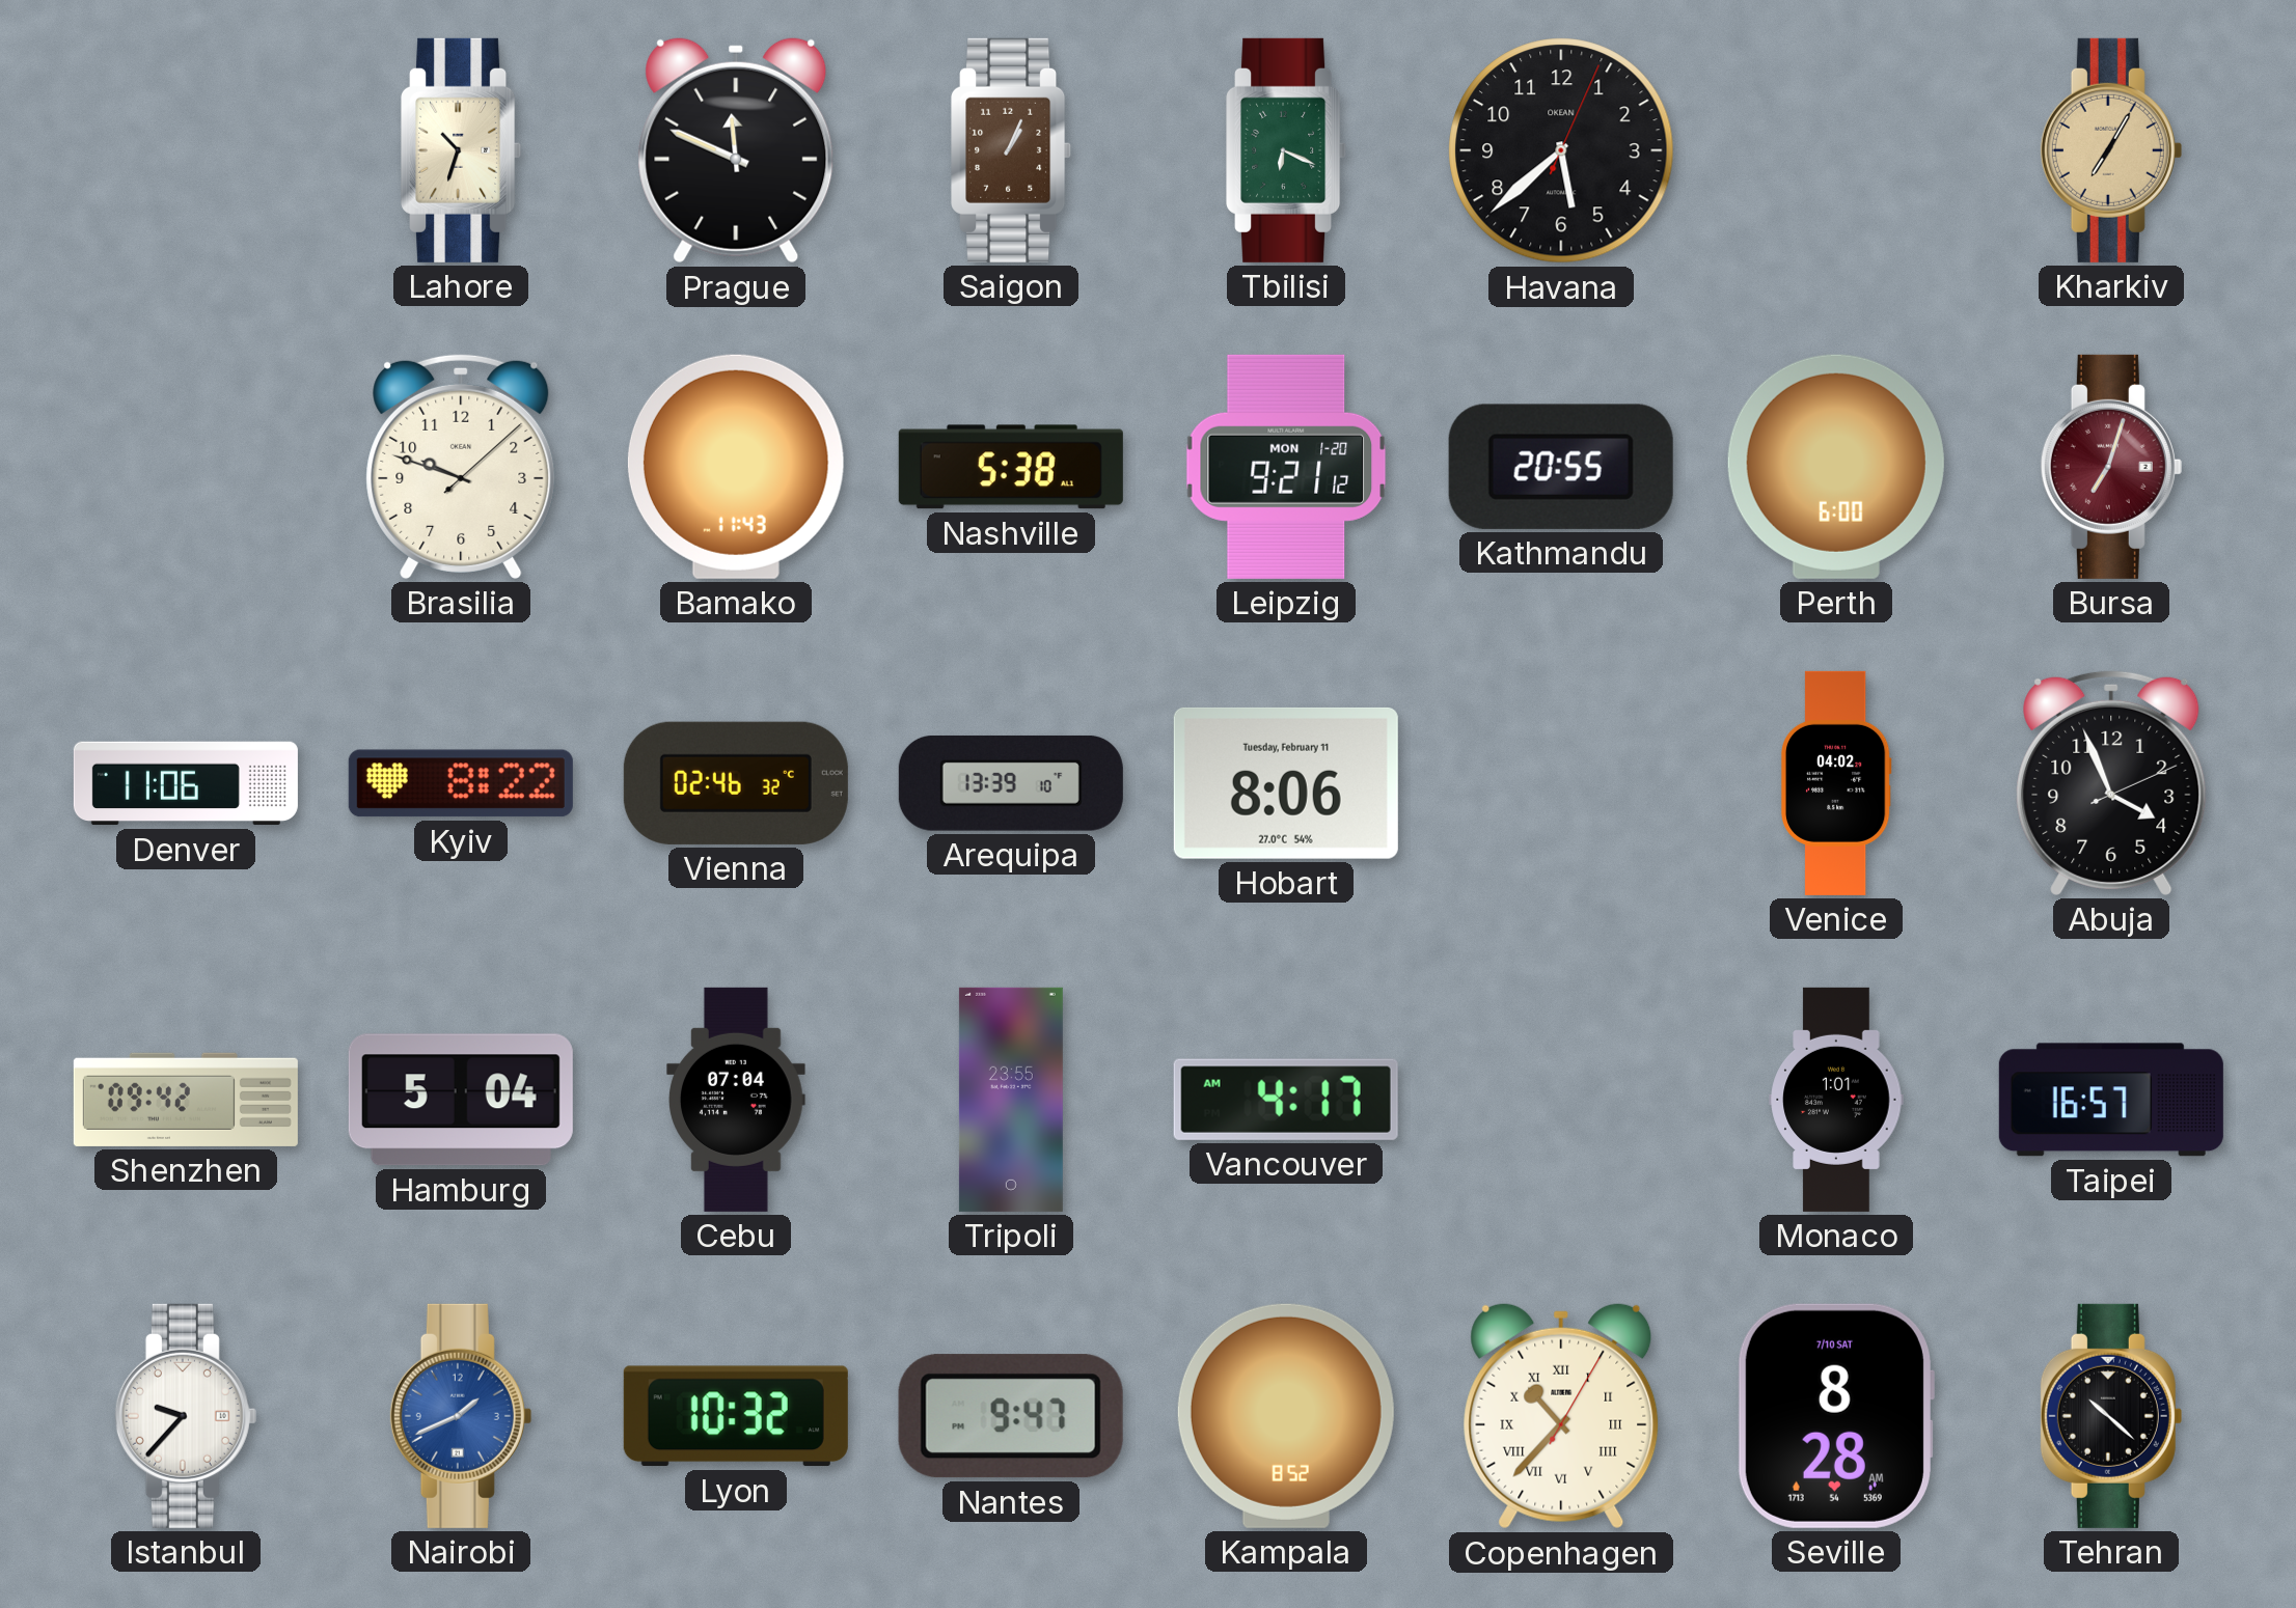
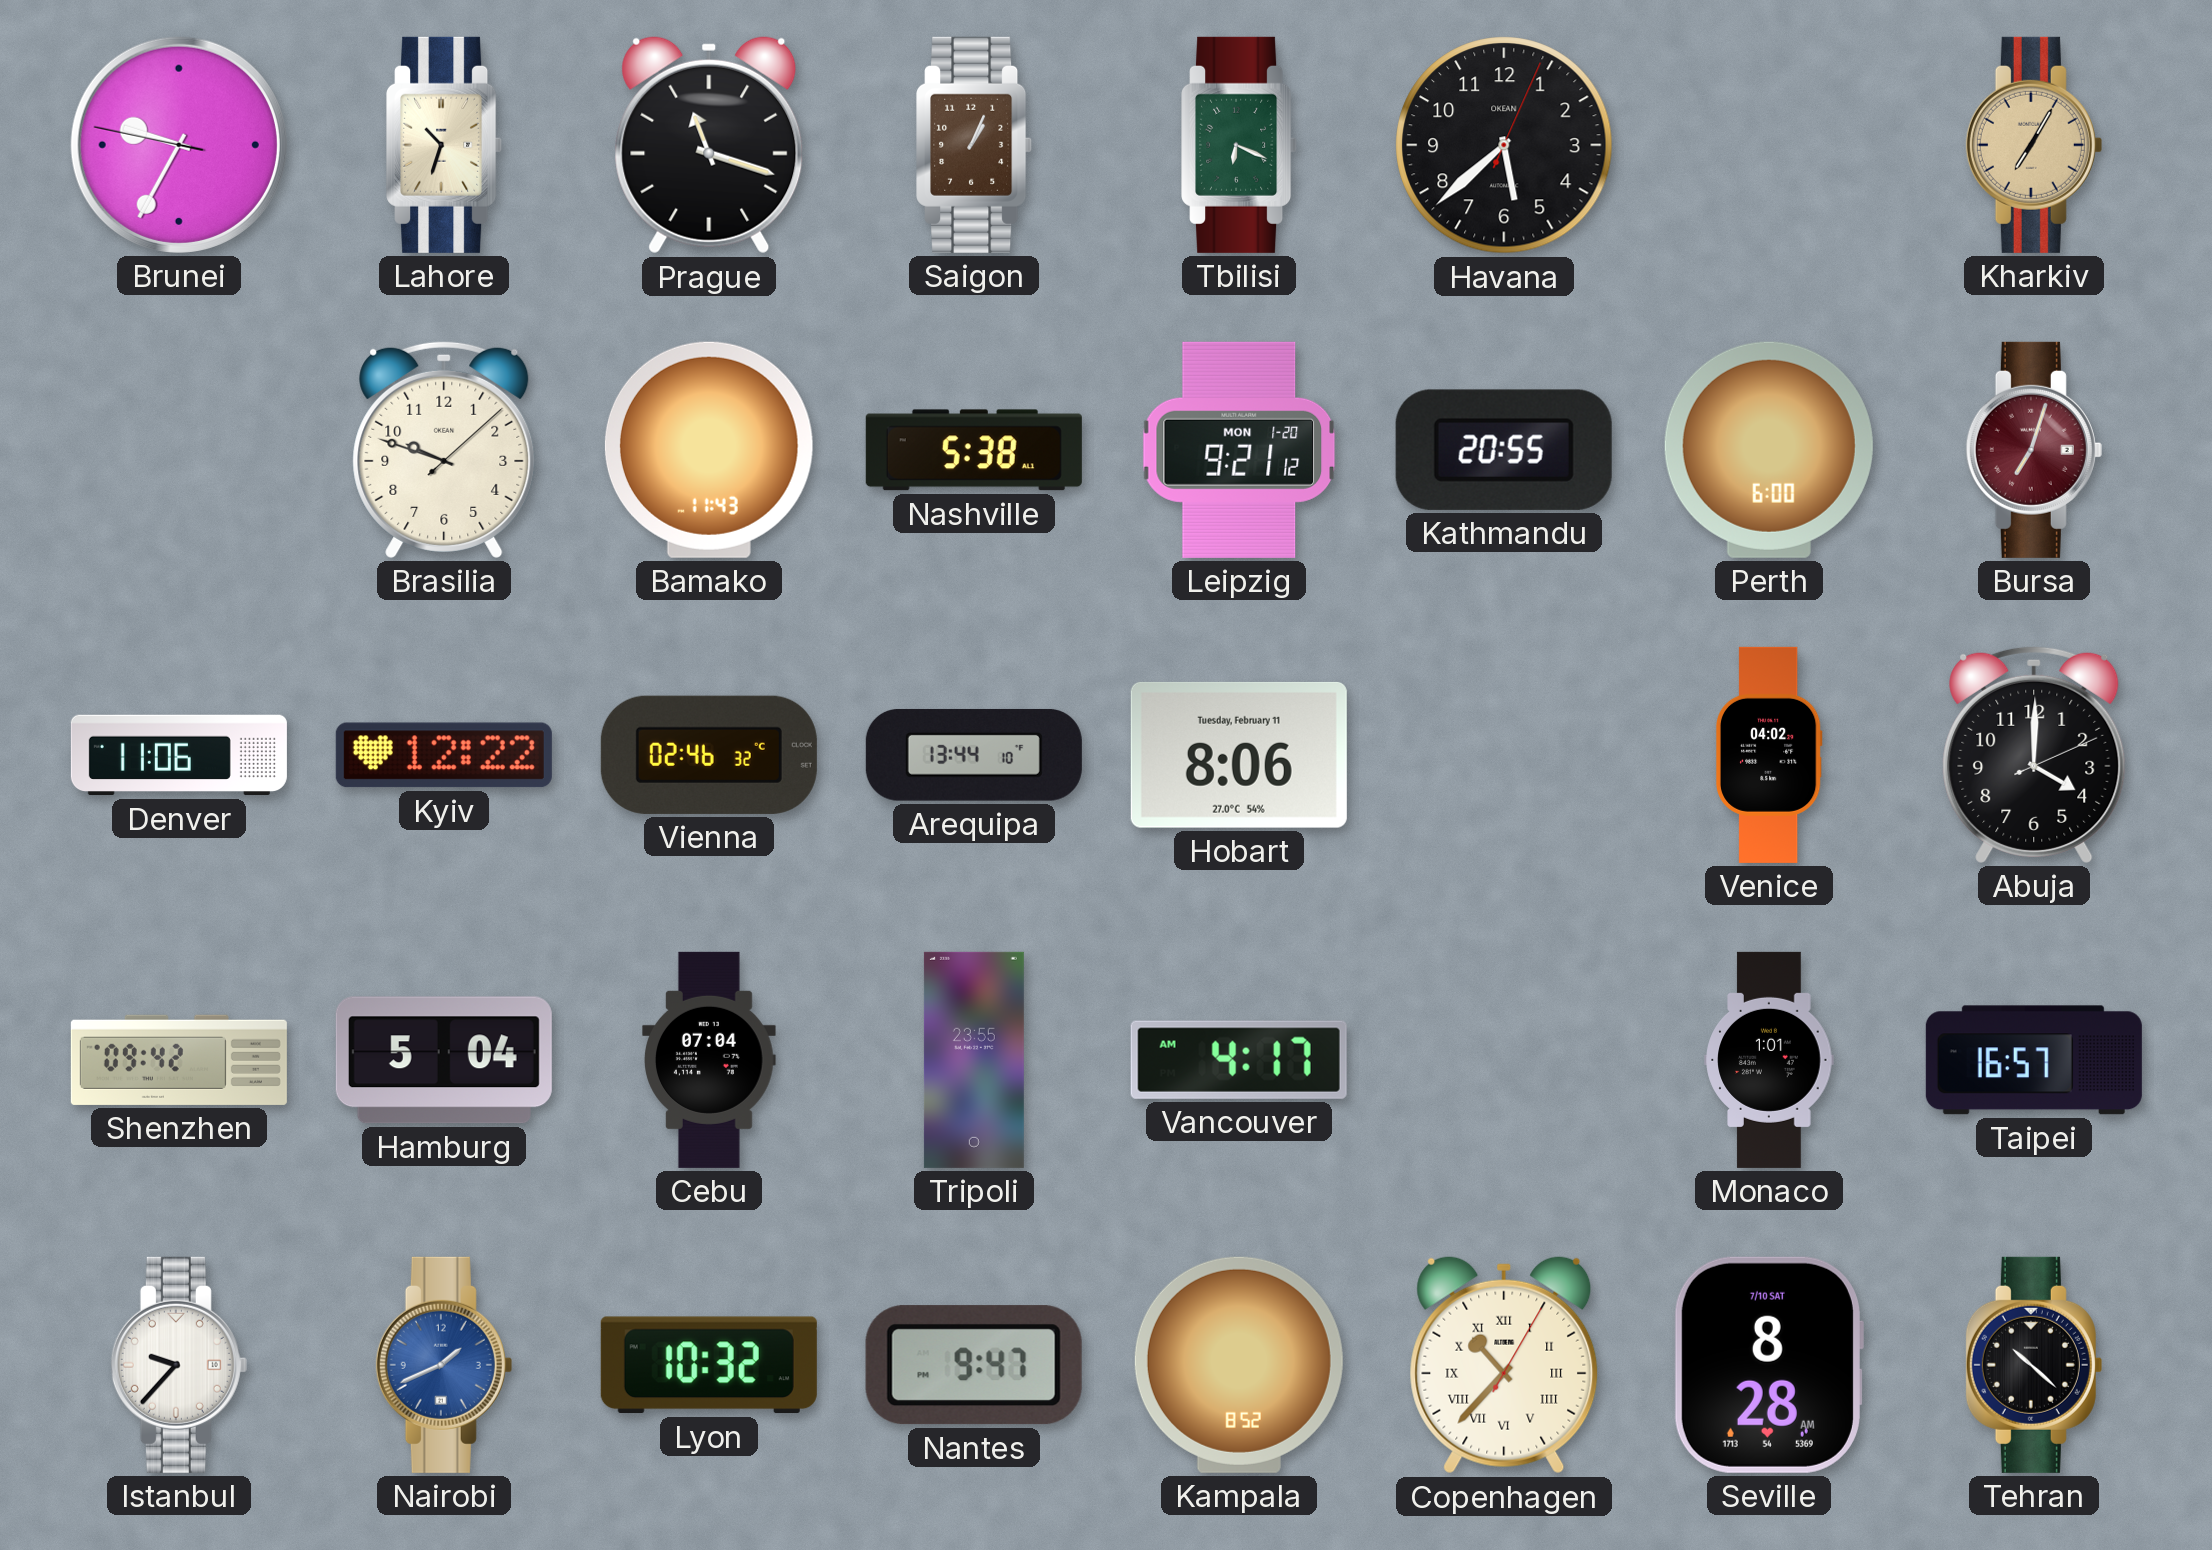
Brunei: none -> 9:34
Prague: 11:49 -> 11:18
Kyiv: 8:22 -> 12:22
Arequipa: 13:39 -> 13:44
Abuja: 3:56 -> 4:00
